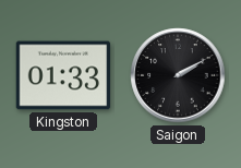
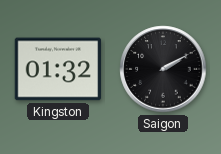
Kingston: 01:33 -> 01:32
